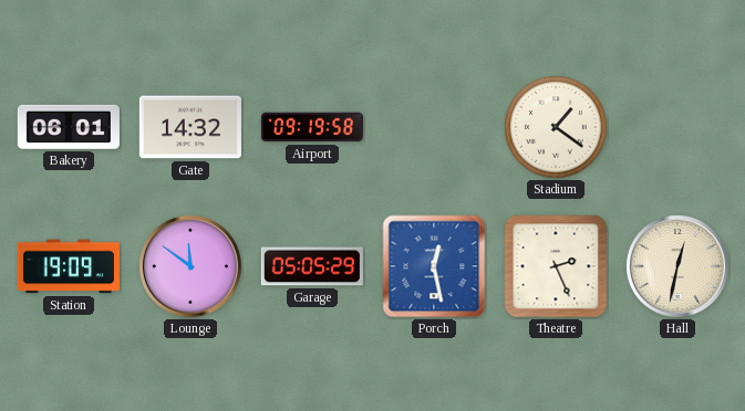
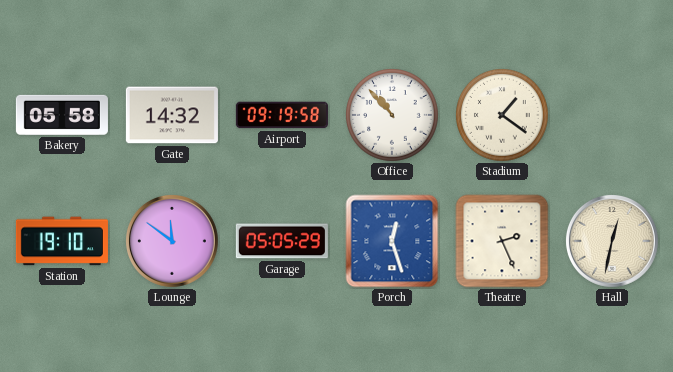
Bakery: 06:01 -> 05:58
Office: none -> 10:53
Station: 19:09 -> 19:10
Porch: 12:28 -> 12:27
